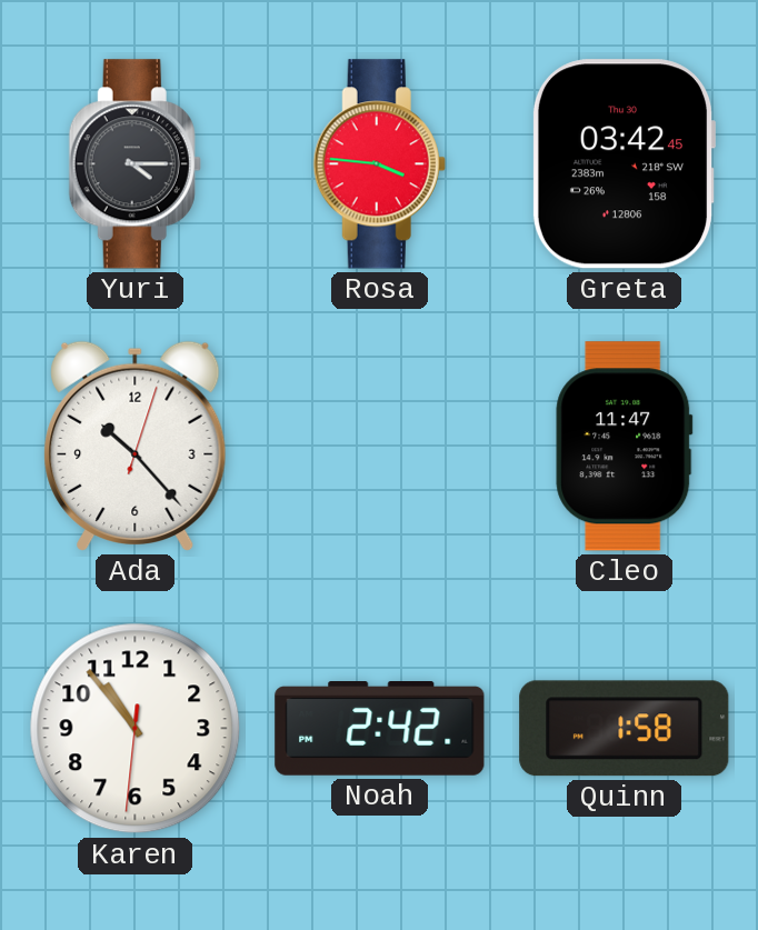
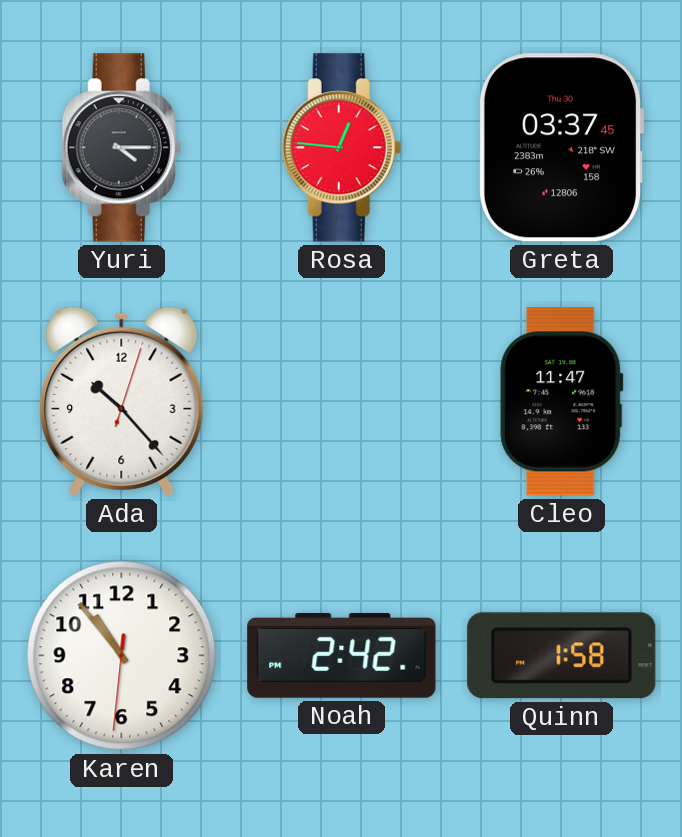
Rosa: 3:46 -> 12:46
Greta: 03:42 -> 03:37
